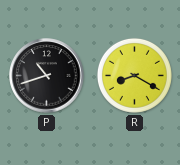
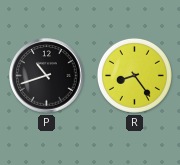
R: 8:20 -> 8:24
